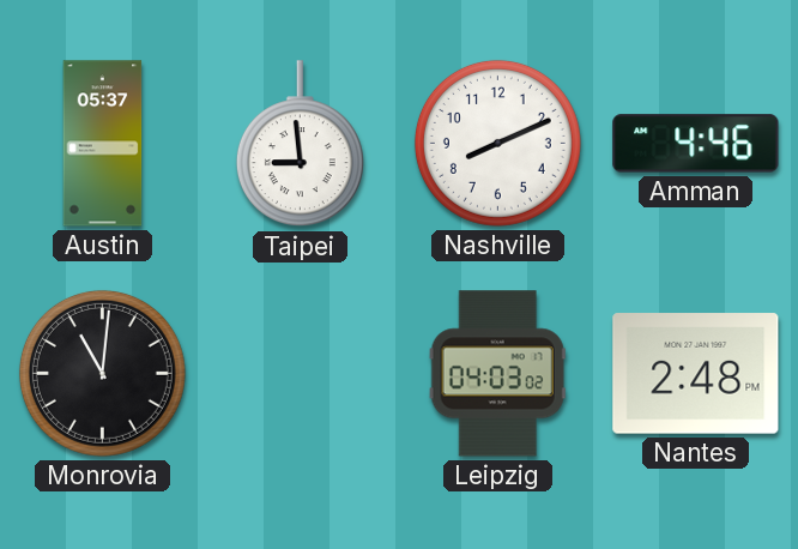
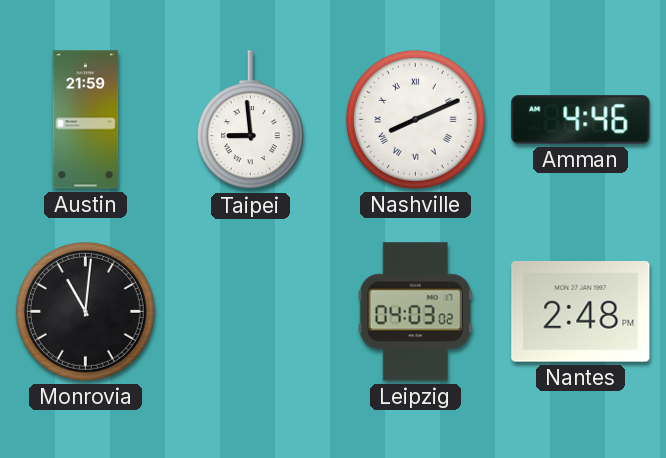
Austin: 05:37 -> 21:59
Nashville numerals: Arabic -> Roman
